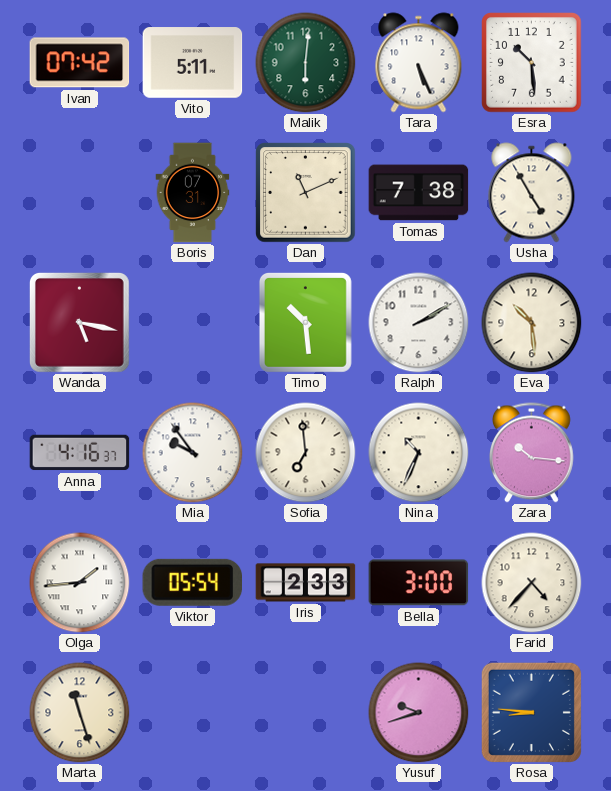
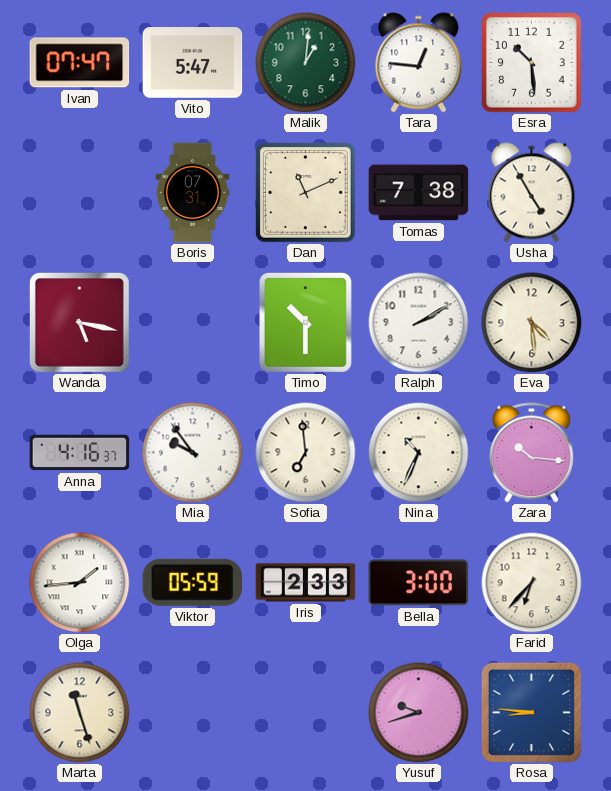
Ivan: 07:42 -> 07:47
Vito: 5:11 -> 5:47
Malik: 6:01 -> 1:01
Tara: 5:26 -> 12:46
Timo: 10:29 -> 10:30
Eva: 10:29 -> 4:29
Viktor: 05:54 -> 05:59
Farid: 4:37 -> 6:37
